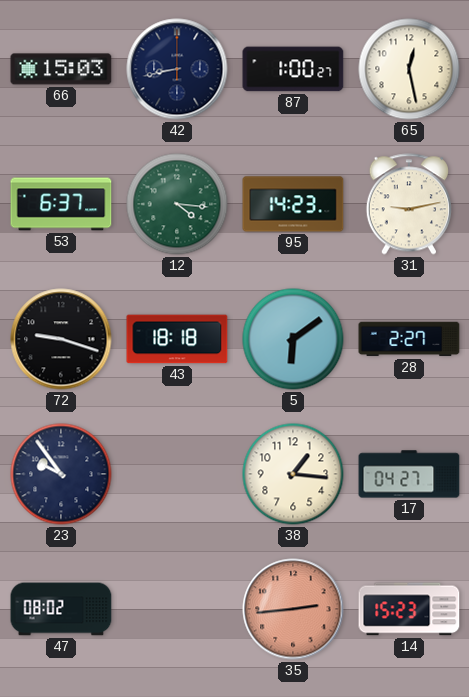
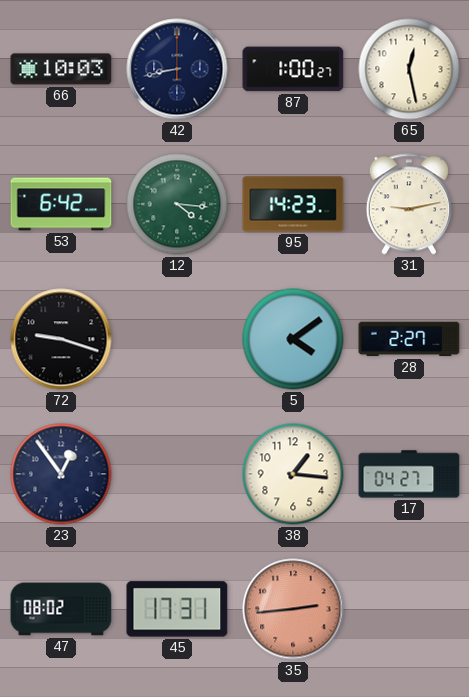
66: 15:03 -> 10:03
53: 6:37 -> 6:42
43: 18:18 -> none
5: 6:09 -> 4:09
23: 9:54 -> 12:54
45: none -> 17:31
14: 15:23 -> none
